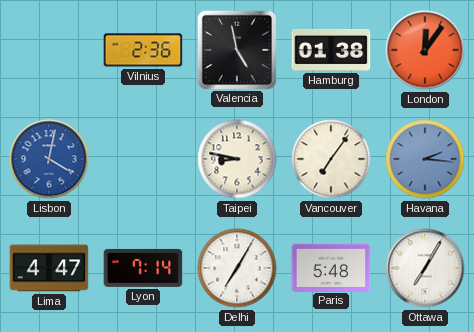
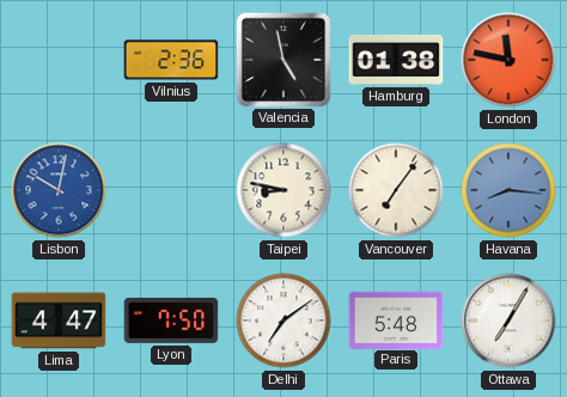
London: 12:06 -> 11:47
Lisbon: 4:02 -> 10:02
Havana: 2:16 -> 8:16
Lyon: 7:14 -> 7:50
Delhi: 7:05 -> 7:09
